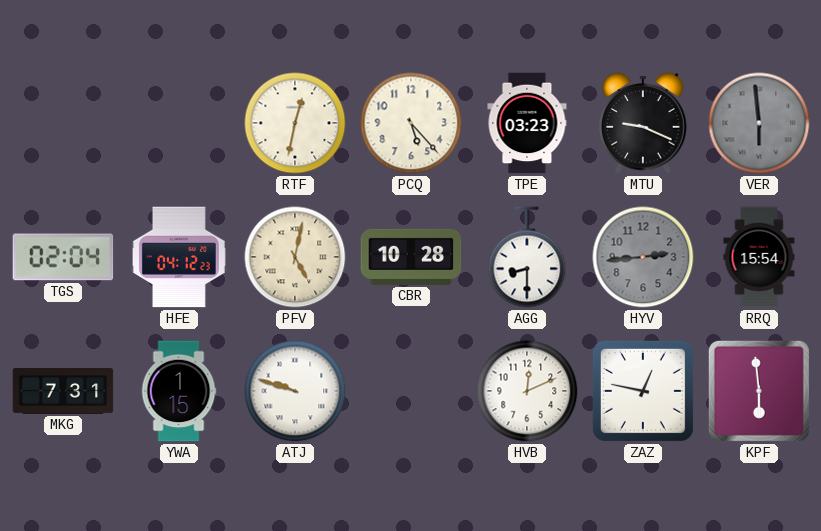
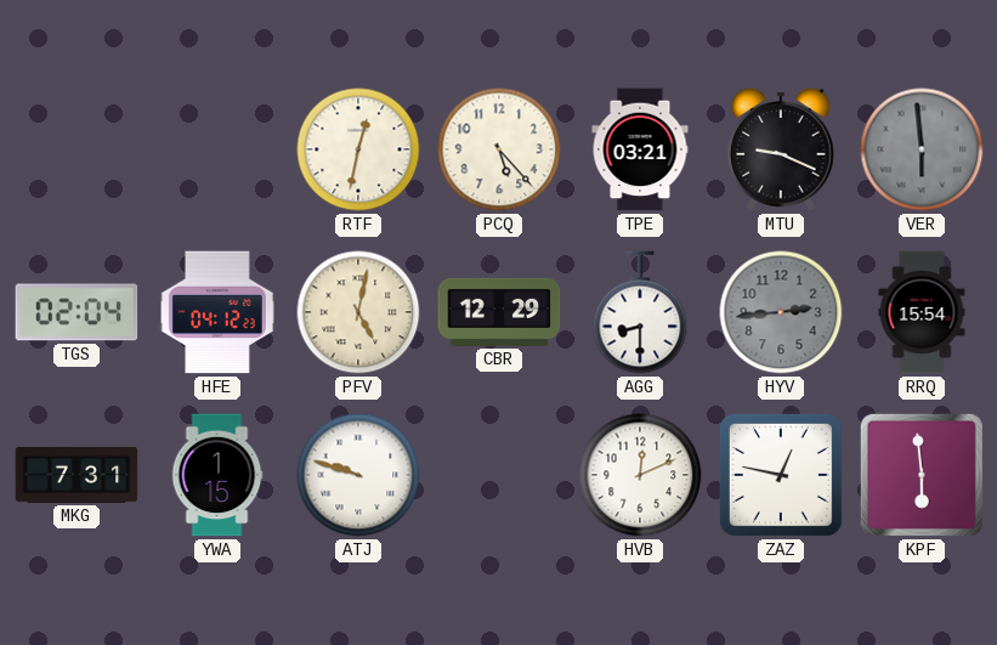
TPE: 03:23 -> 03:21
CBR: 10:28 -> 12:29
